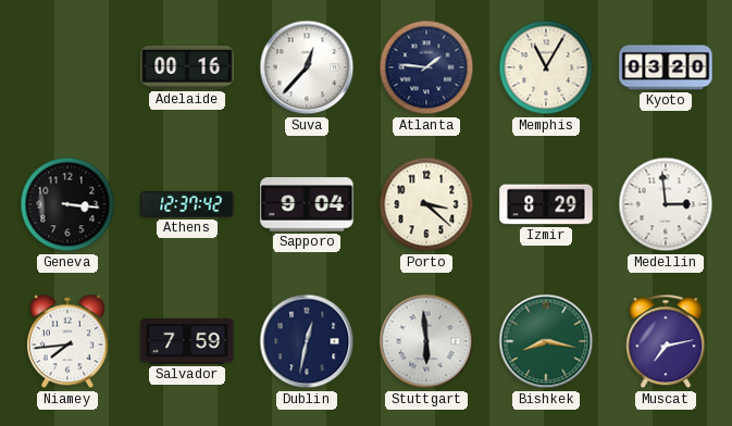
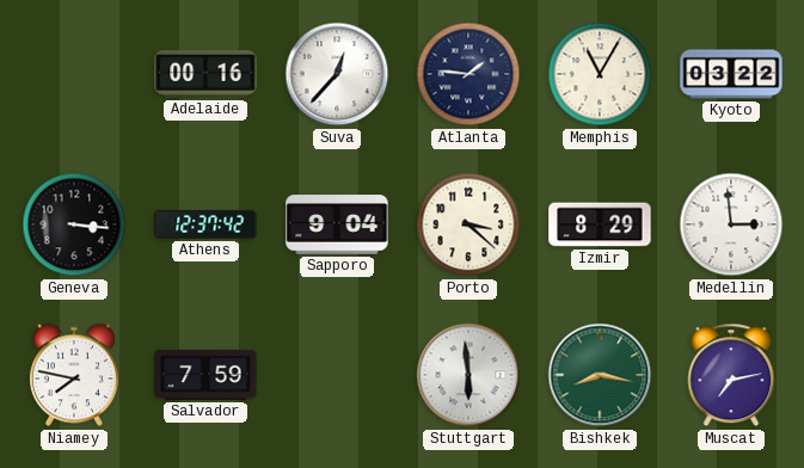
Kyoto: 03:20 -> 03:22
Niamey: 7:44 -> 7:47
Dublin: 12:32 -> none
